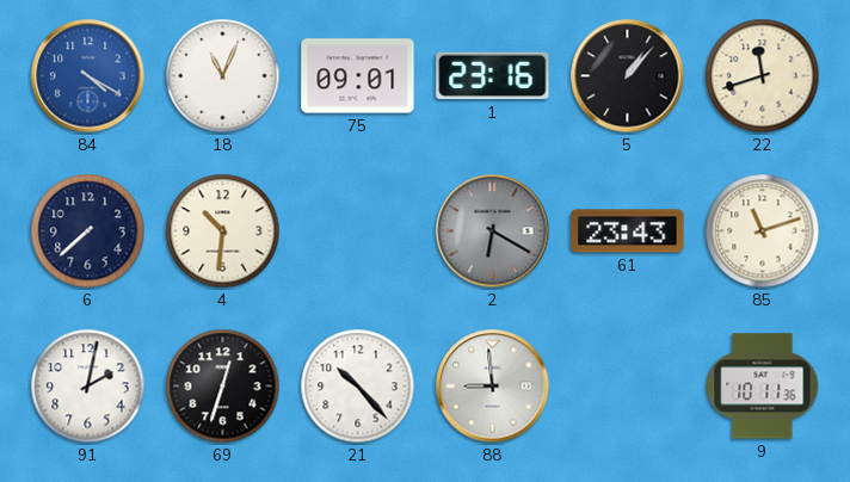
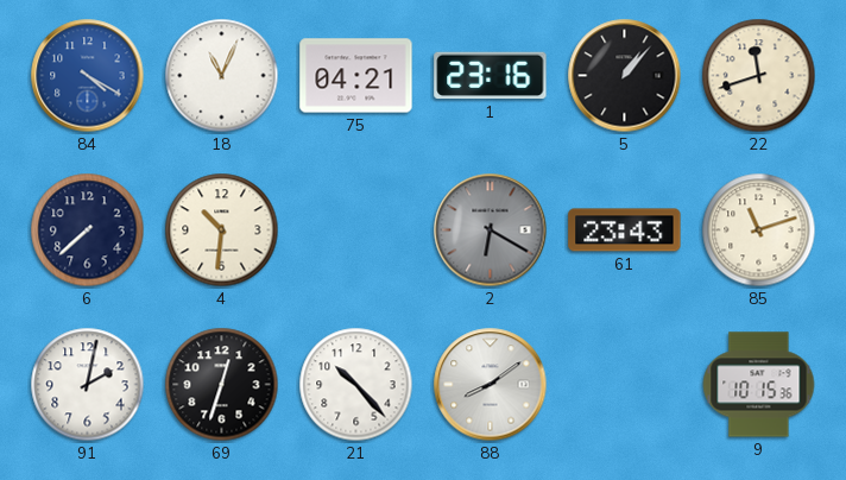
75: 09:01 -> 04:21
88: 8:59 -> 8:09
9: 10:11 -> 10:15
